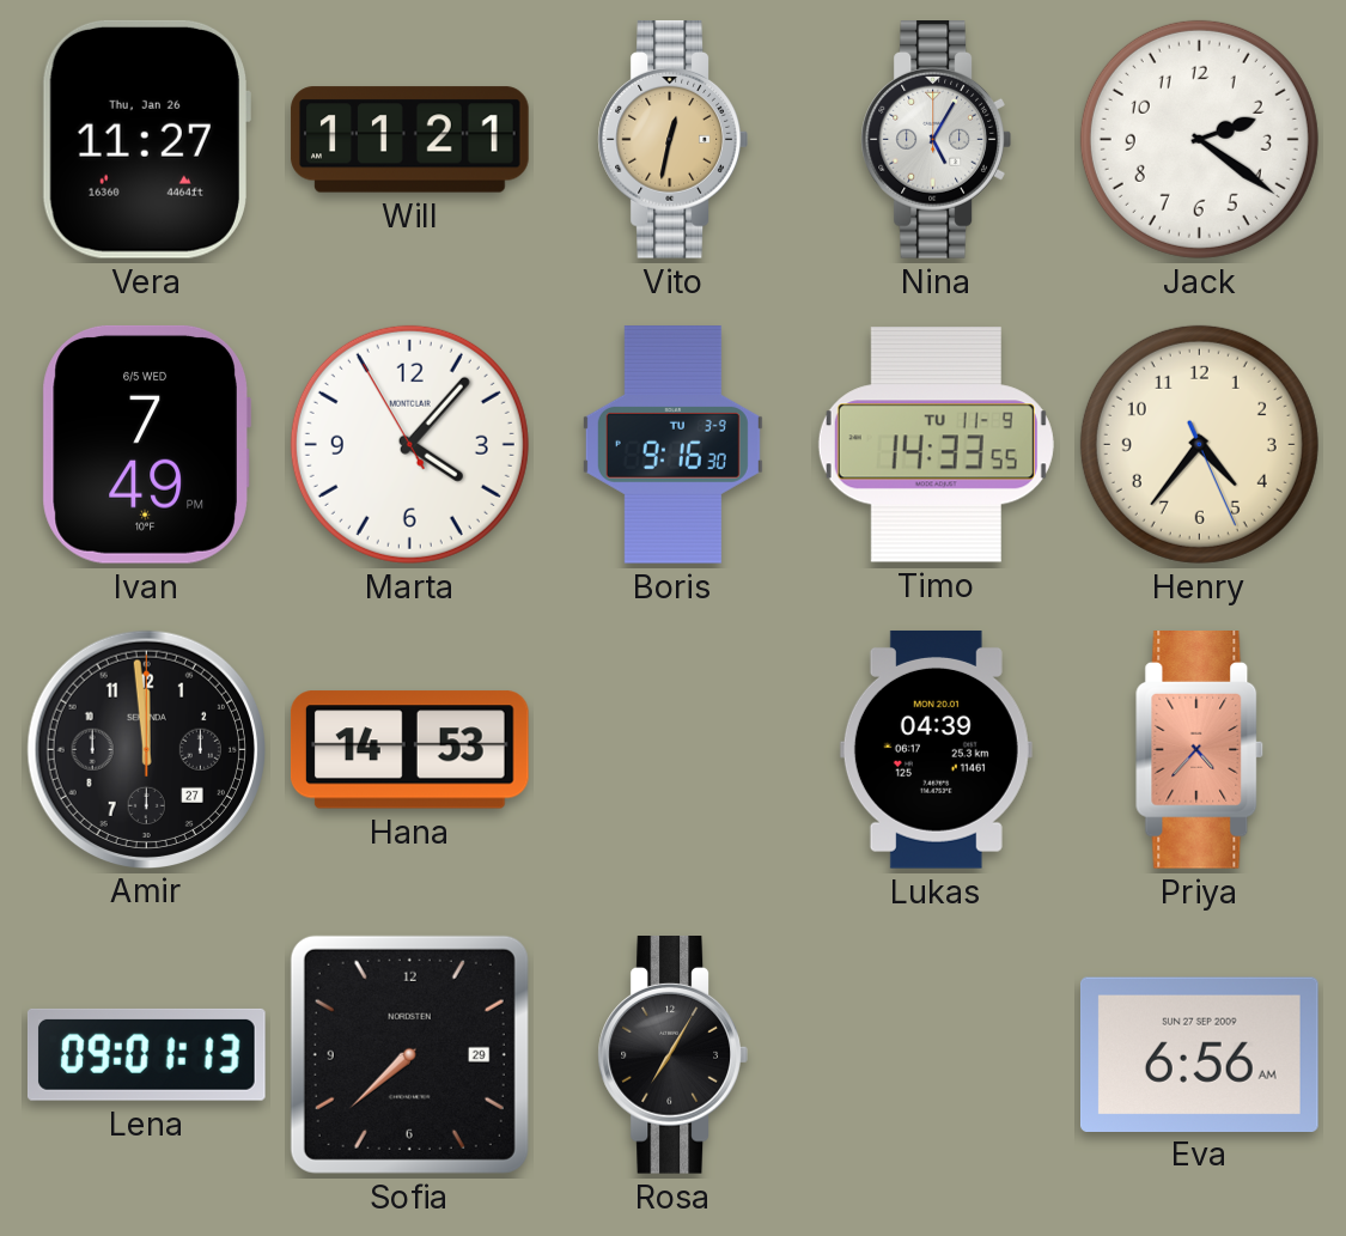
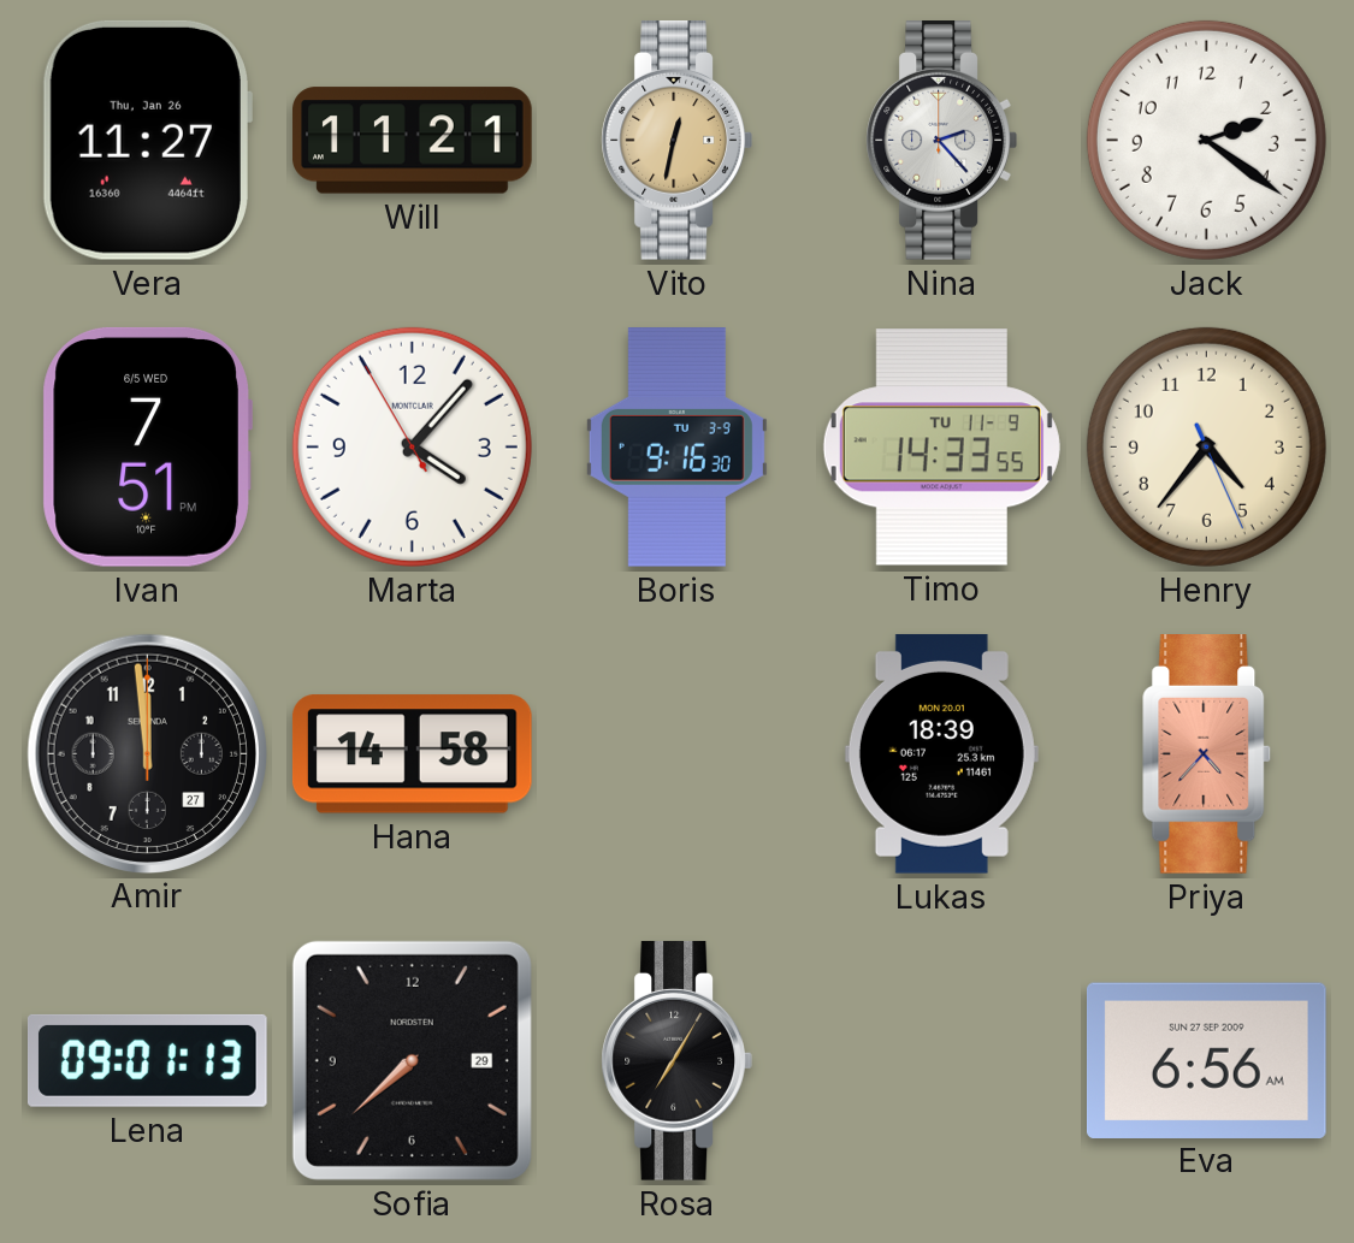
Nina: 5:05 -> 2:23
Ivan: 7:49 -> 7:51
Hana: 14:53 -> 14:58
Lukas: 04:39 -> 18:39
